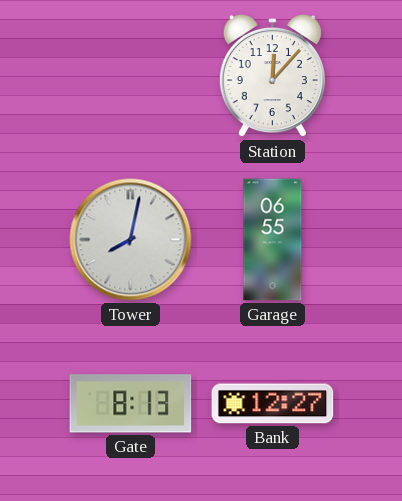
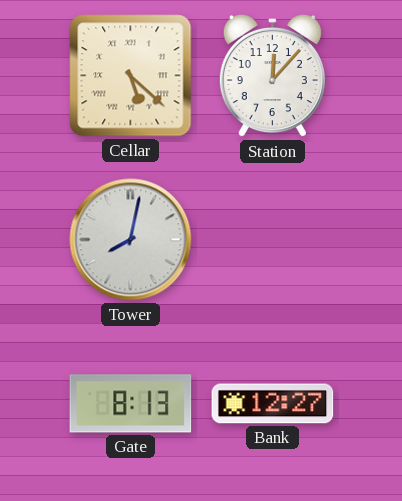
Cellar: none -> 5:22
Garage: 06:55 -> none
